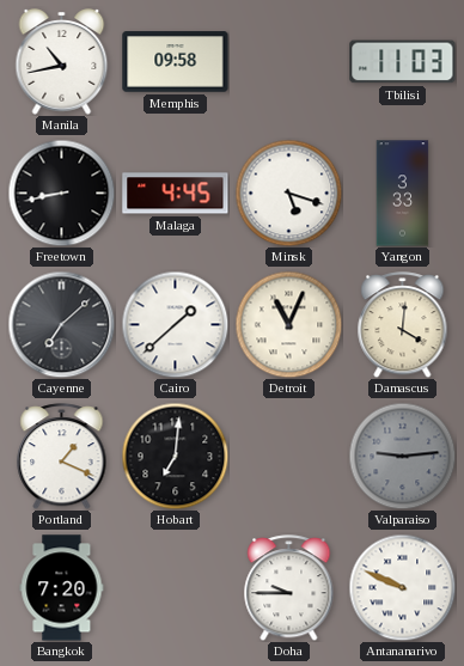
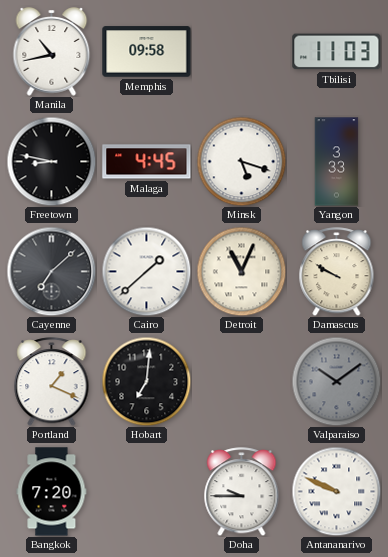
Freetown: 8:43 -> 8:47
Damascus: 4:01 -> 9:50
Valparaiso: 9:14 -> 10:09
